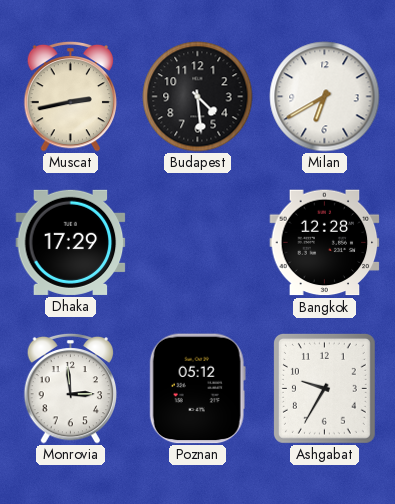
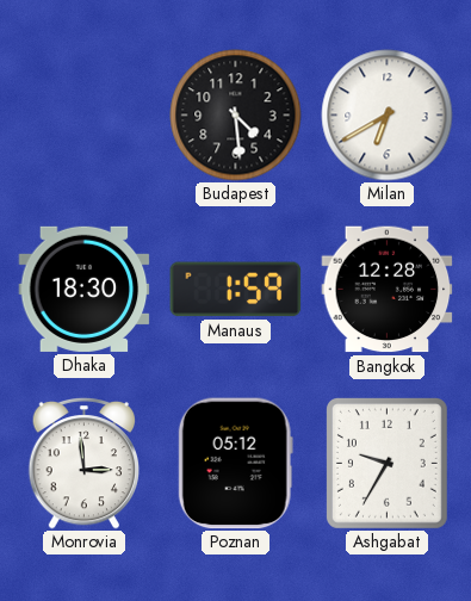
Muscat: 2:43 -> none
Dhaka: 17:29 -> 18:30
Manaus: none -> 1:59
